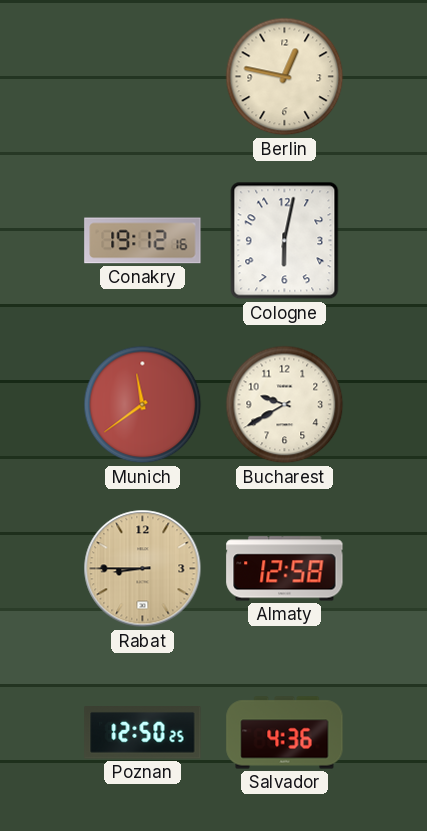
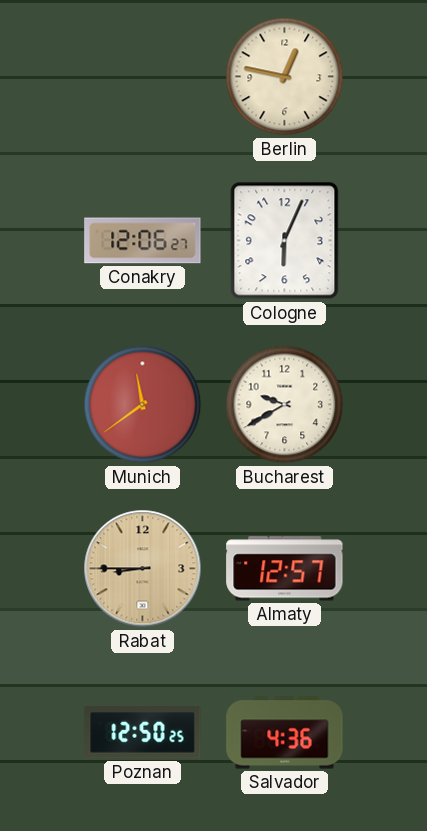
Conakry: 19:12 -> 12:06
Cologne: 6:02 -> 6:04
Almaty: 12:58 -> 12:57
